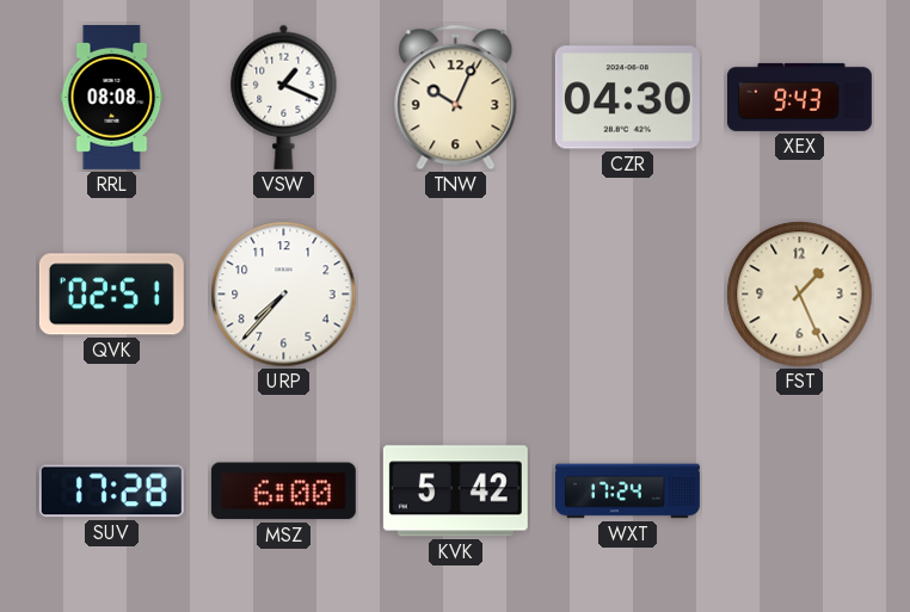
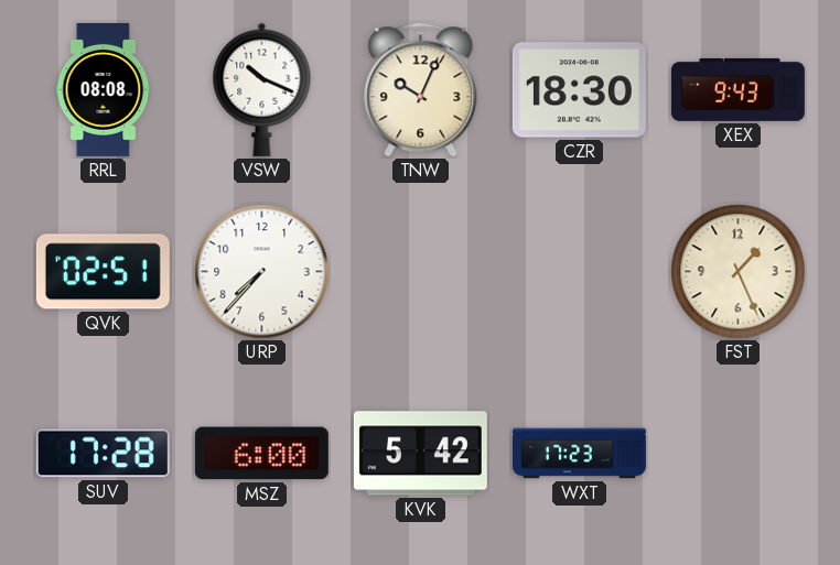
VSW: 1:19 -> 10:19
CZR: 04:30 -> 18:30
WXT: 17:24 -> 17:23
